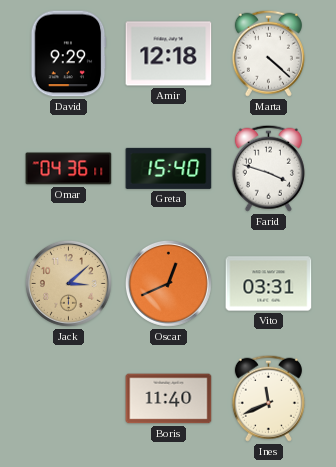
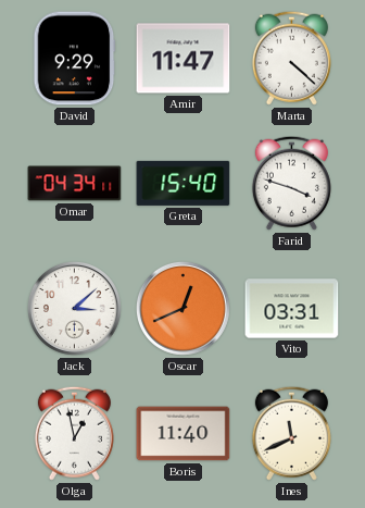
Amir: 12:18 -> 11:47
Omar: 04:36 -> 04:34
Jack dial: champagne -> white
Olga: none -> 12:58
